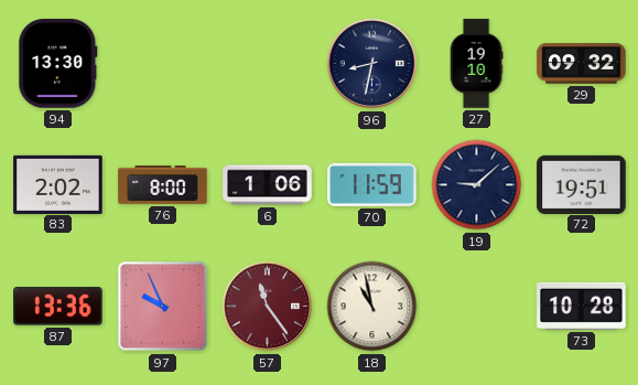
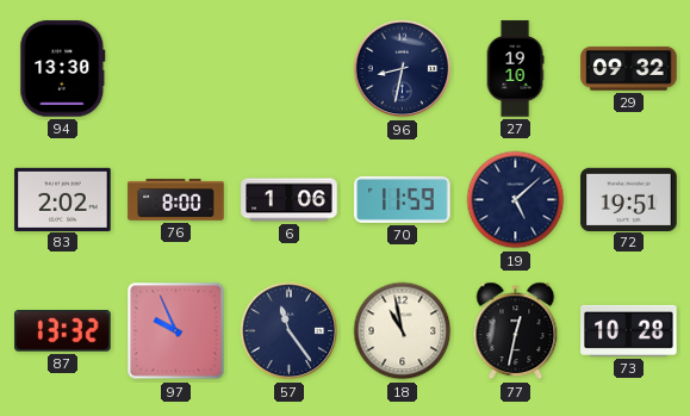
19: 9:08 -> 5:08
87: 13:36 -> 13:32
57 dial: burgundy -> navy
77: none -> 12:32
